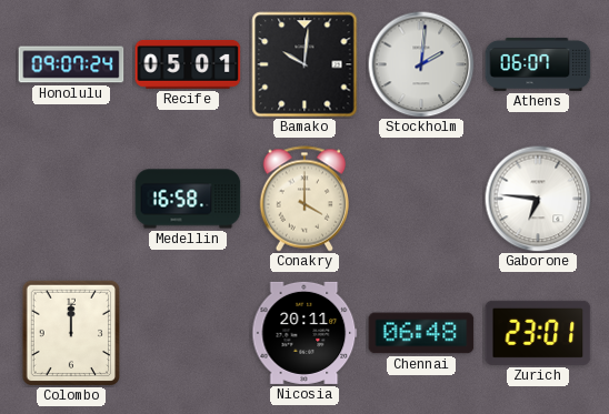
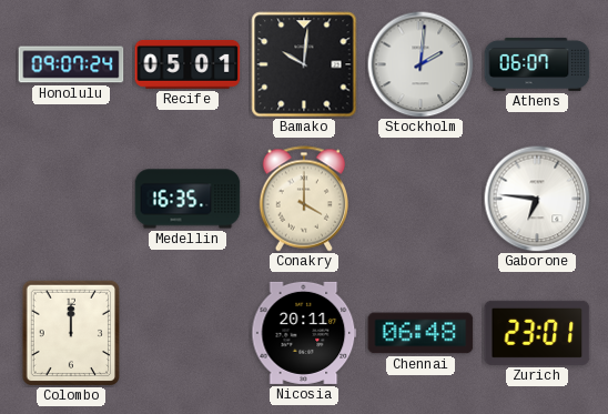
Medellin: 16:58 -> 16:35
